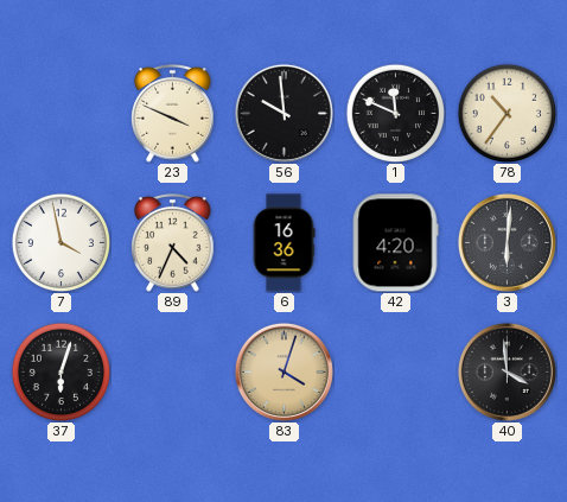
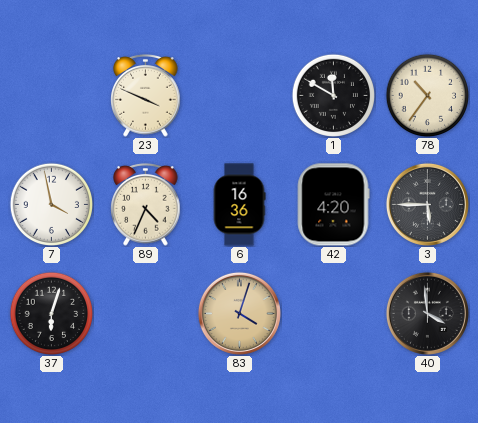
56: 9:59 -> none
1: 11:49 -> 11:50
3: 6:01 -> 5:45
